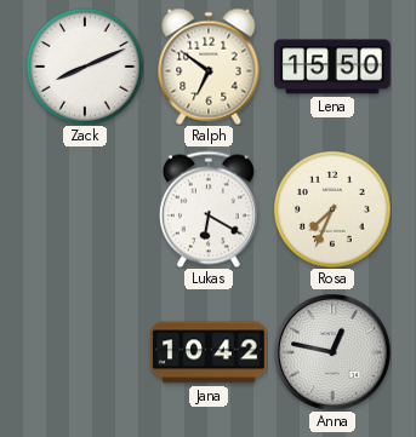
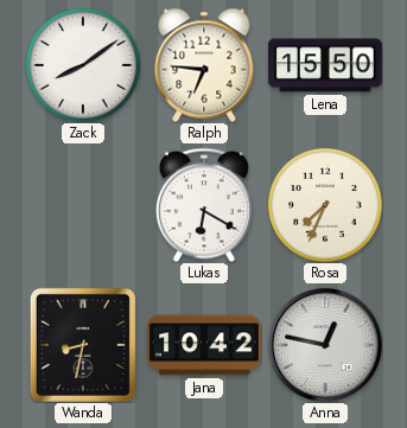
Zack: 8:11 -> 8:09
Ralph: 6:51 -> 6:46
Wanda: none -> 8:32
